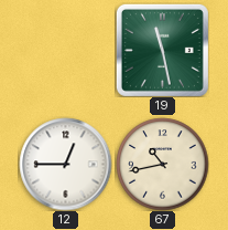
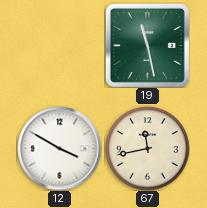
12: 12:45 -> 3:50
67: 10:43 -> 11:43
